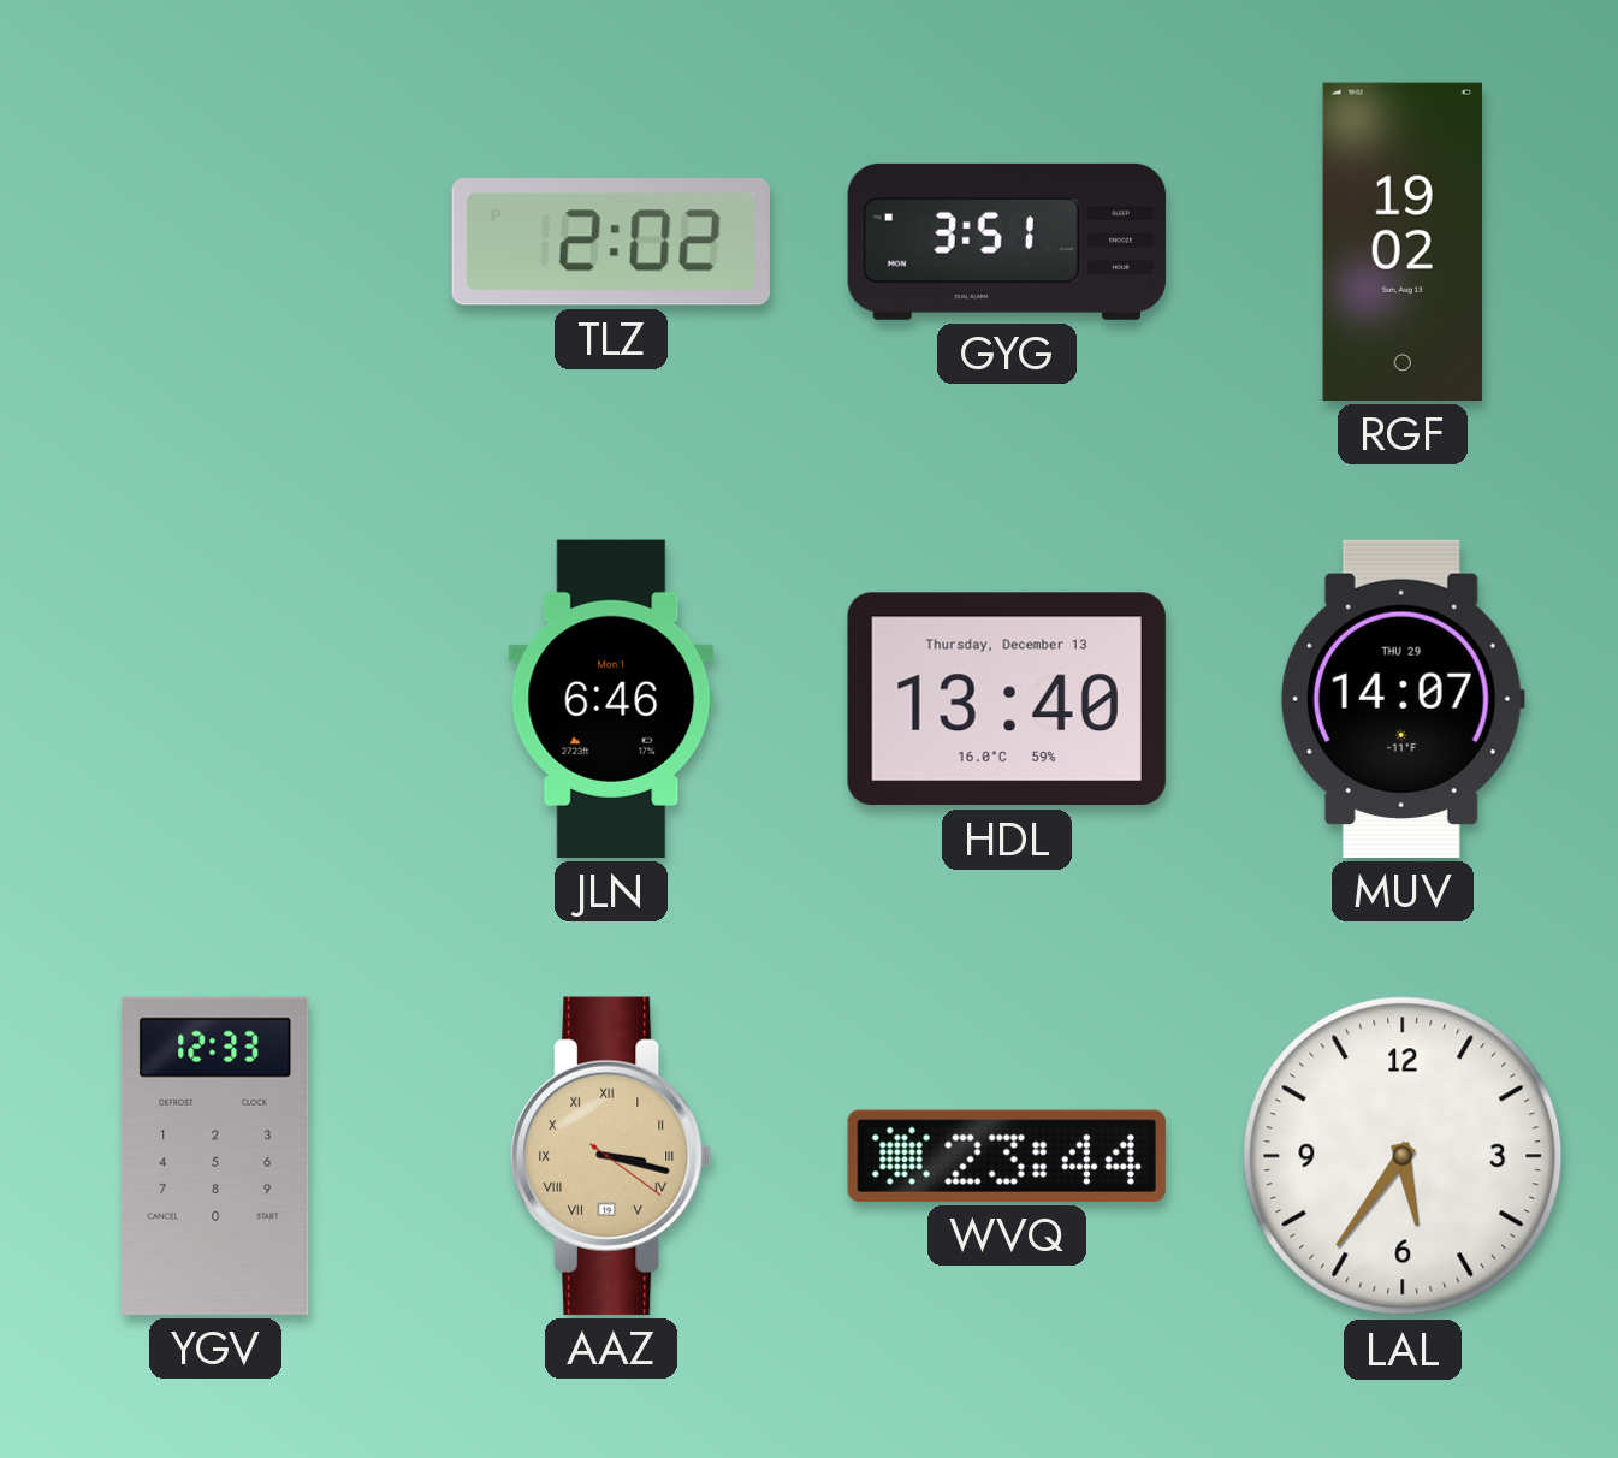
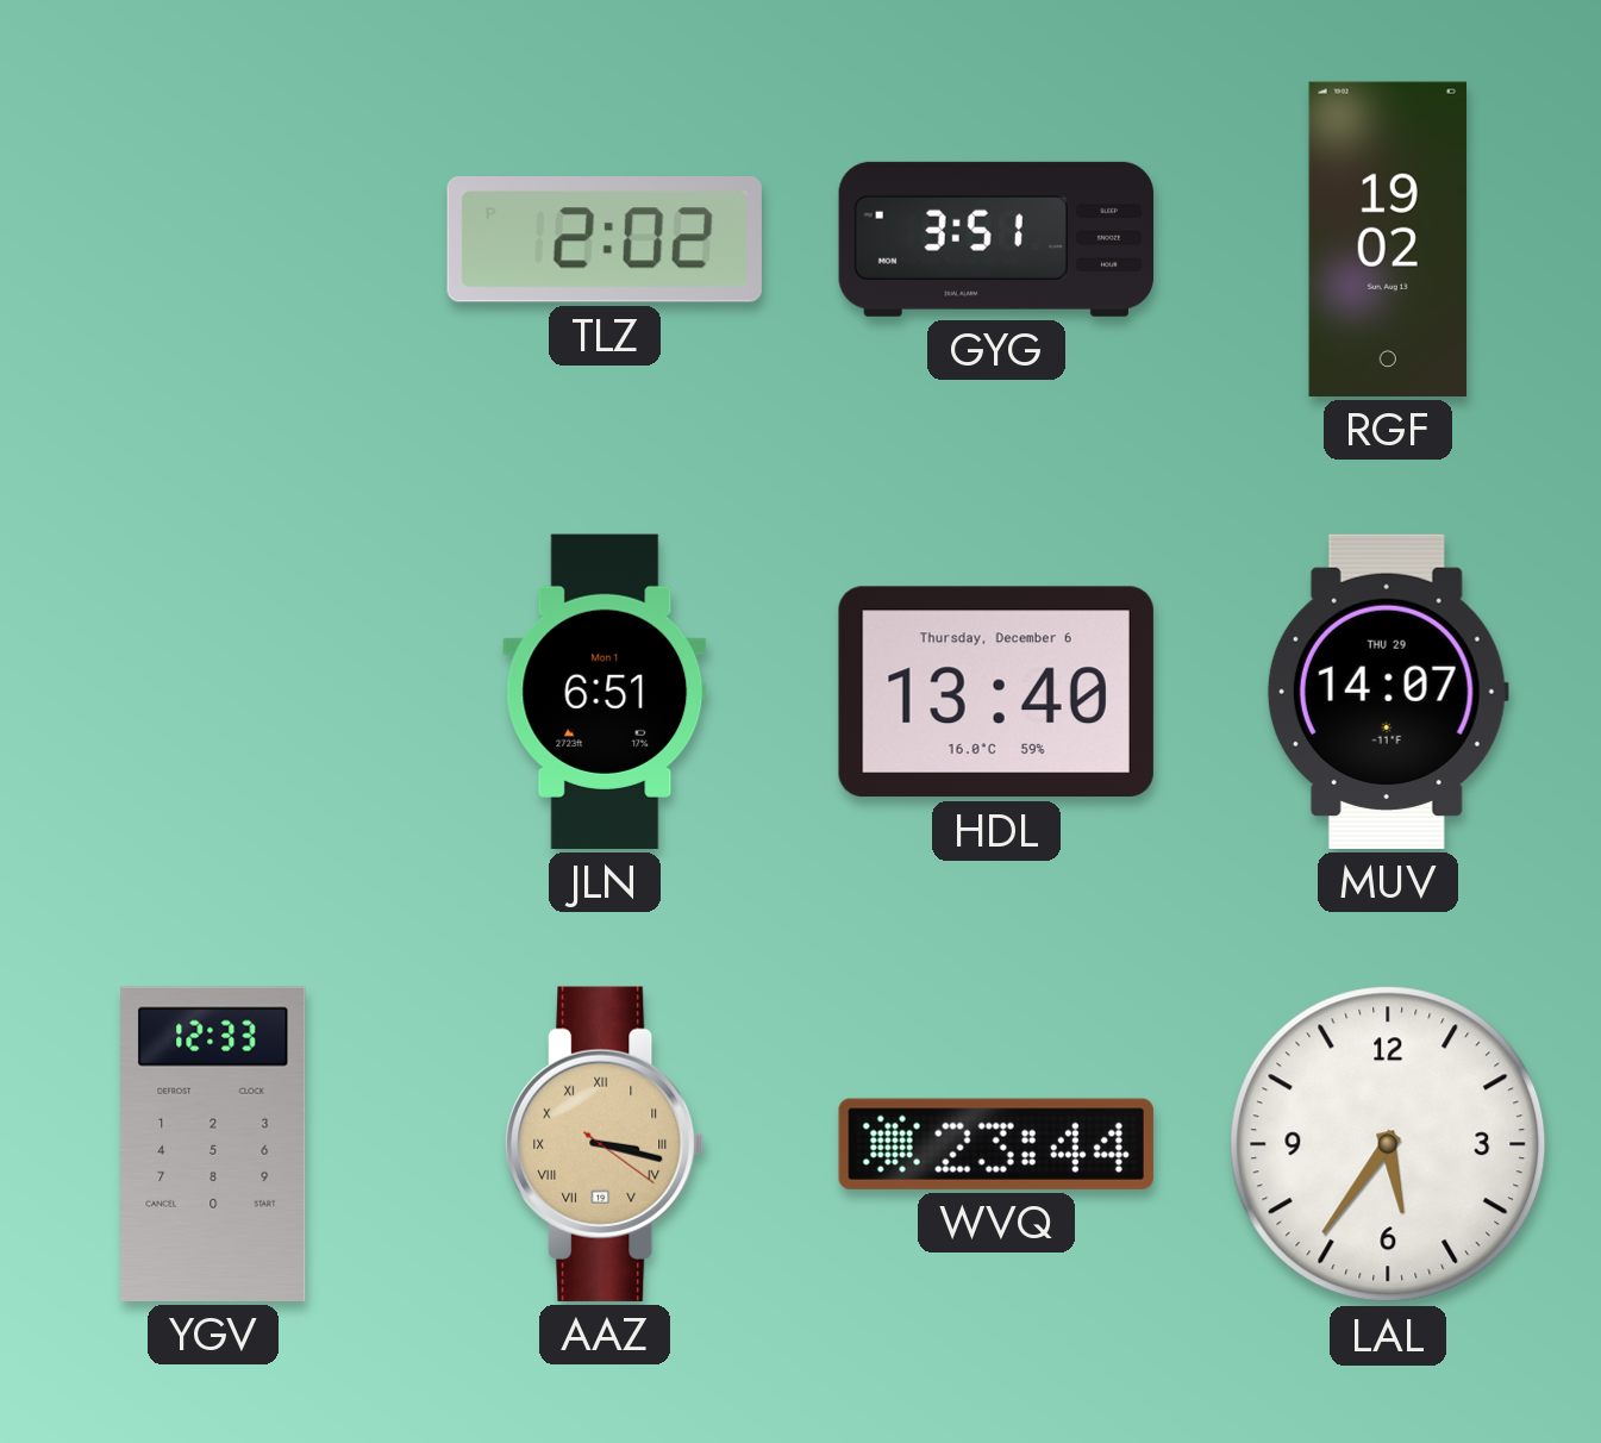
JLN: 6:46 -> 6:51
HDL date: Thursday, December 13 -> Thursday, December 6
